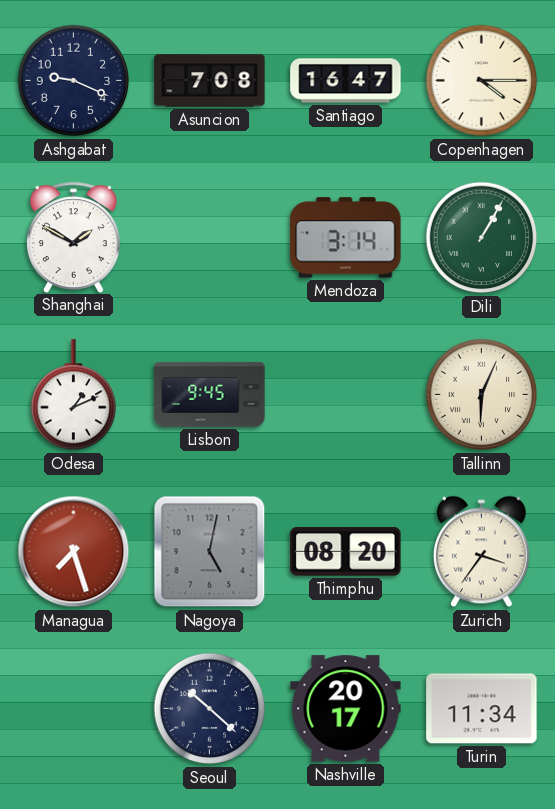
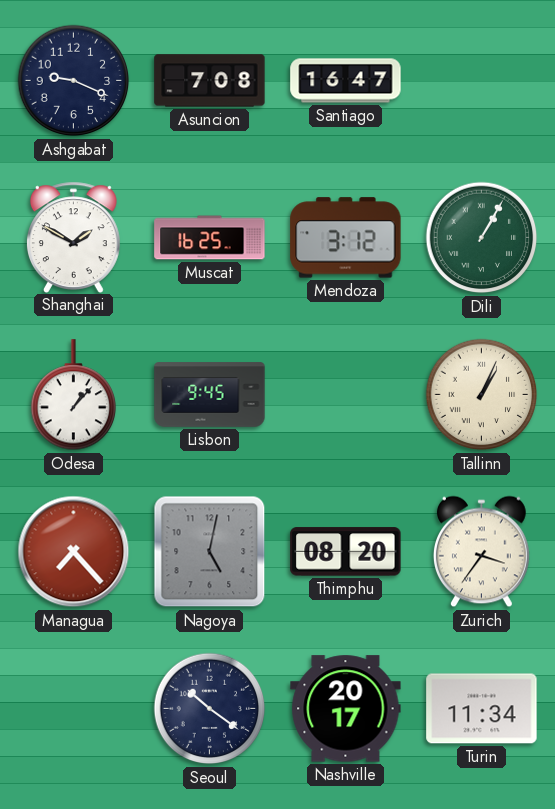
Copenhagen: 4:15 -> none
Muscat: none -> 16:25
Mendoza: 3:14 -> 3:12
Odesa: 1:11 -> 1:07
Tallinn: 6:04 -> 1:04
Managua: 7:27 -> 7:23
Seoul: 10:22 -> 10:21
